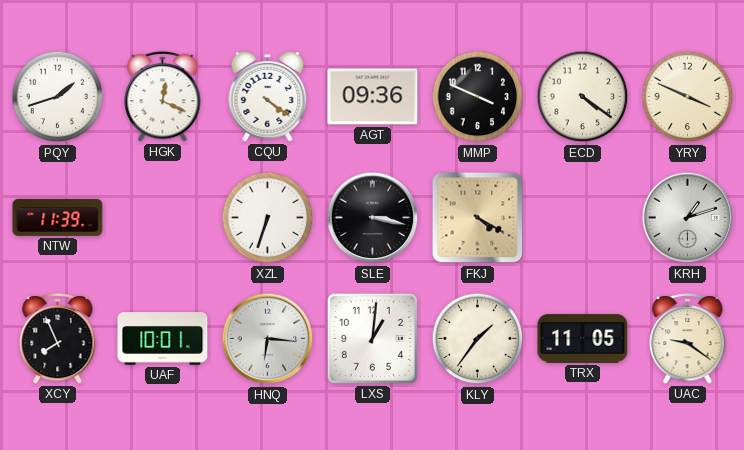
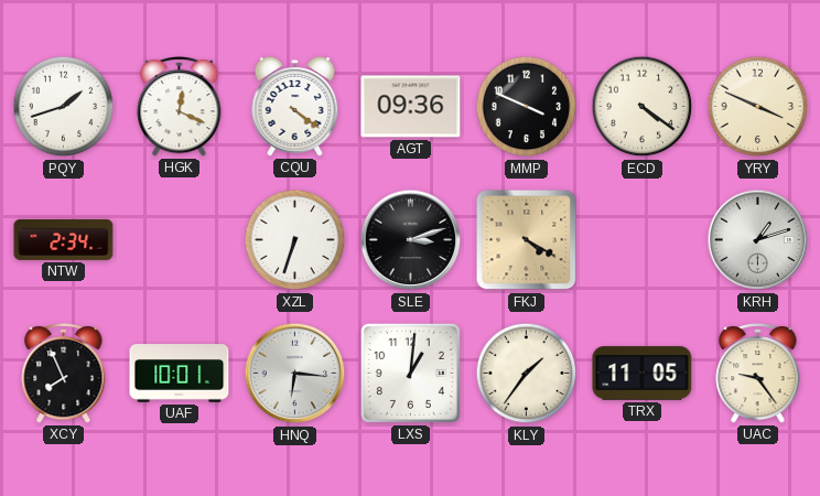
NTW: 11:39 -> 2:34
SLE: 3:17 -> 3:12
UAC: 9:21 -> 9:24
